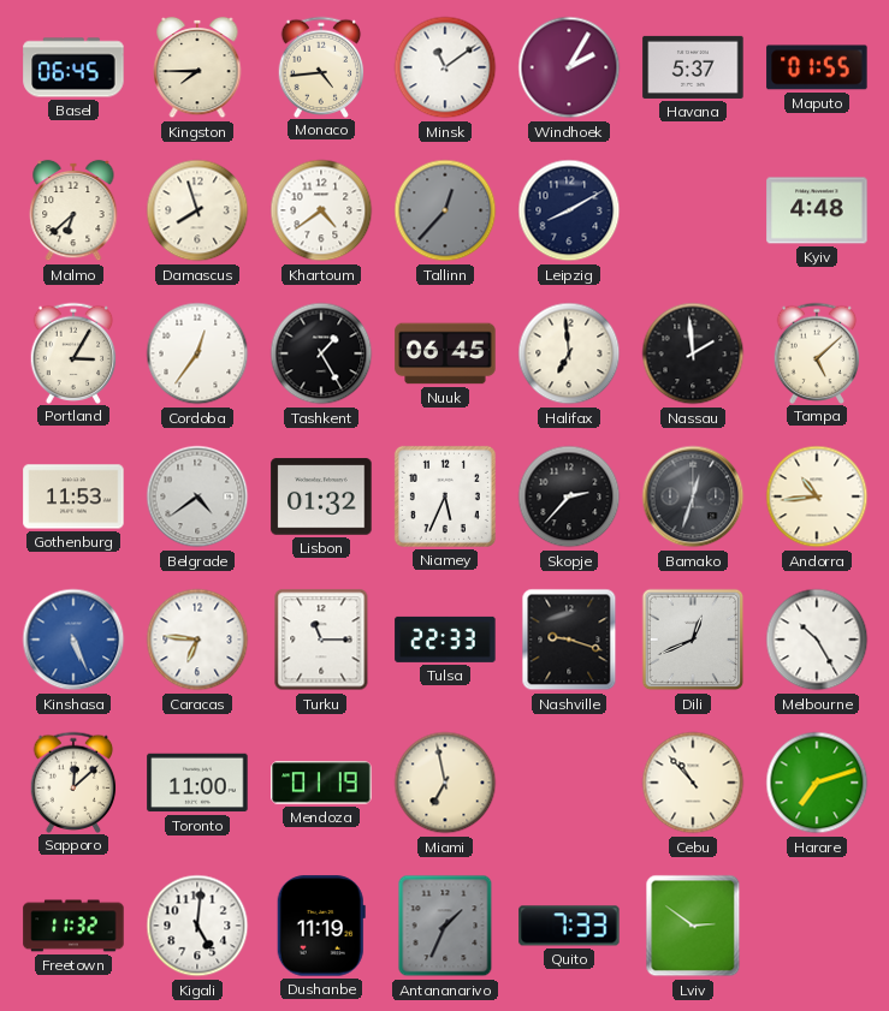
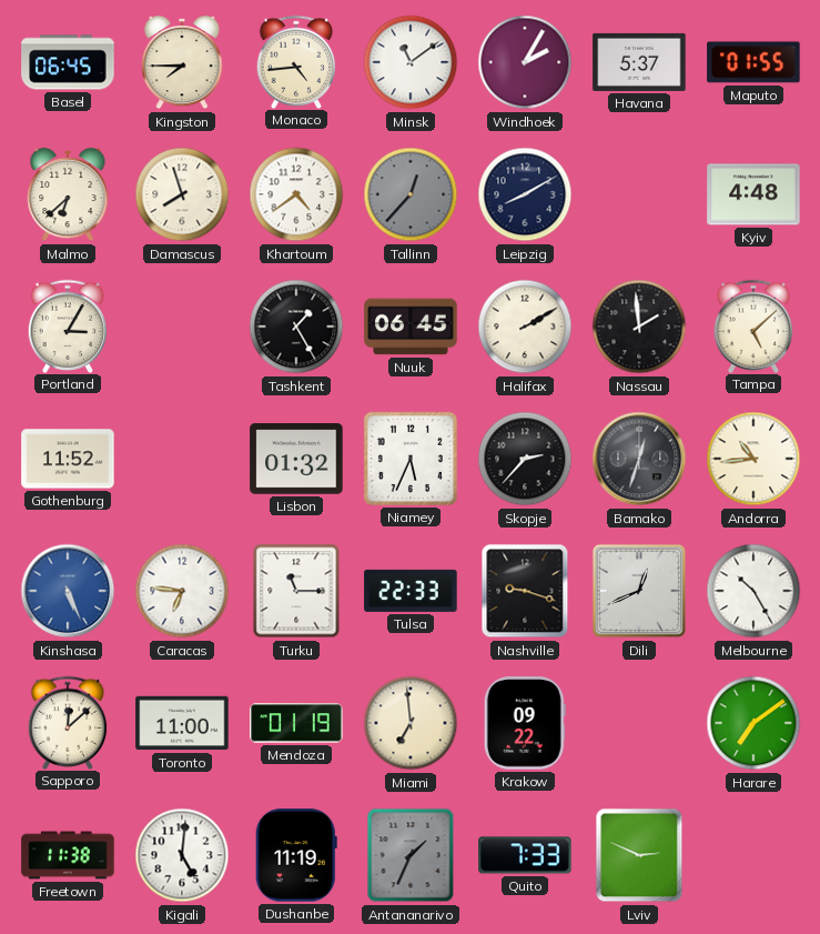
Cordoba: 12:36 -> none
Halifax: 6:59 -> 2:10
Gothenburg: 11:53 -> 11:52
Belgrade: 4:39 -> none
Miami: 6:58 -> 6:59
Krakow: none -> 09:22
Cebu: 10:53 -> none
Harare: 7:12 -> 7:09
Freetown: 11:32 -> 11:38
Lviv: 2:51 -> 2:49
